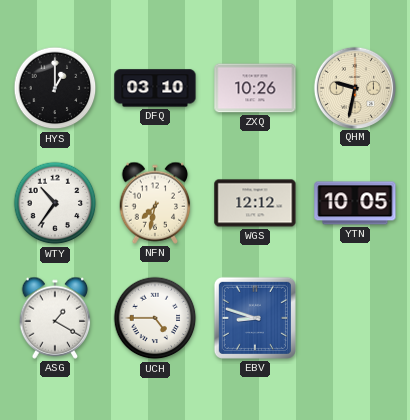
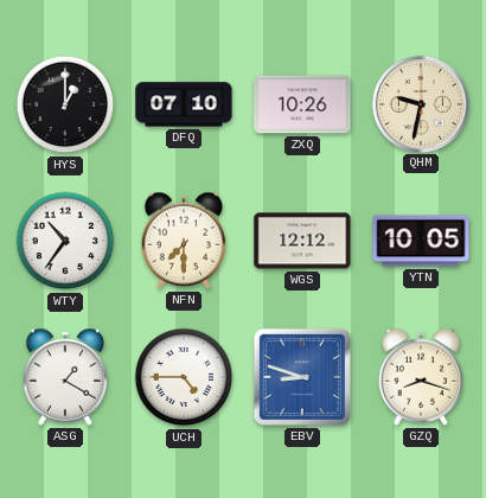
DFQ: 03:10 -> 07:10
NFN: 7:32 -> 7:30
GZQ: none -> 8:18
